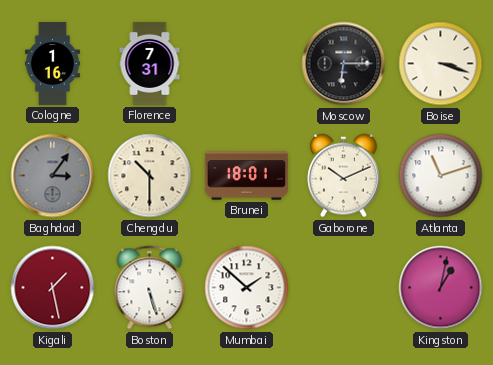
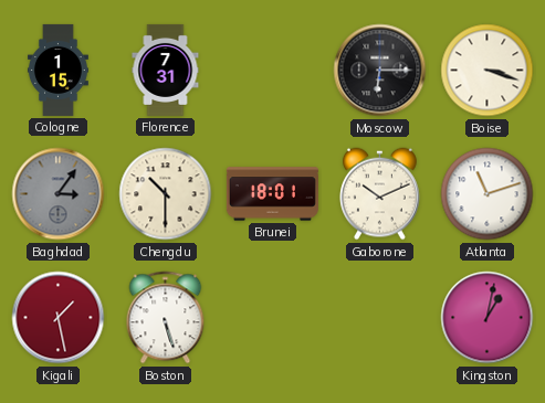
Cologne: 1:16 -> 1:15
Mumbai: 1:52 -> none
